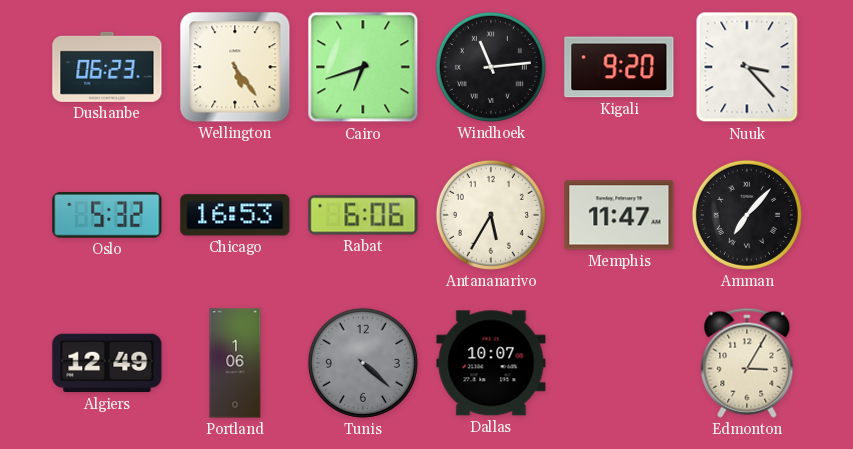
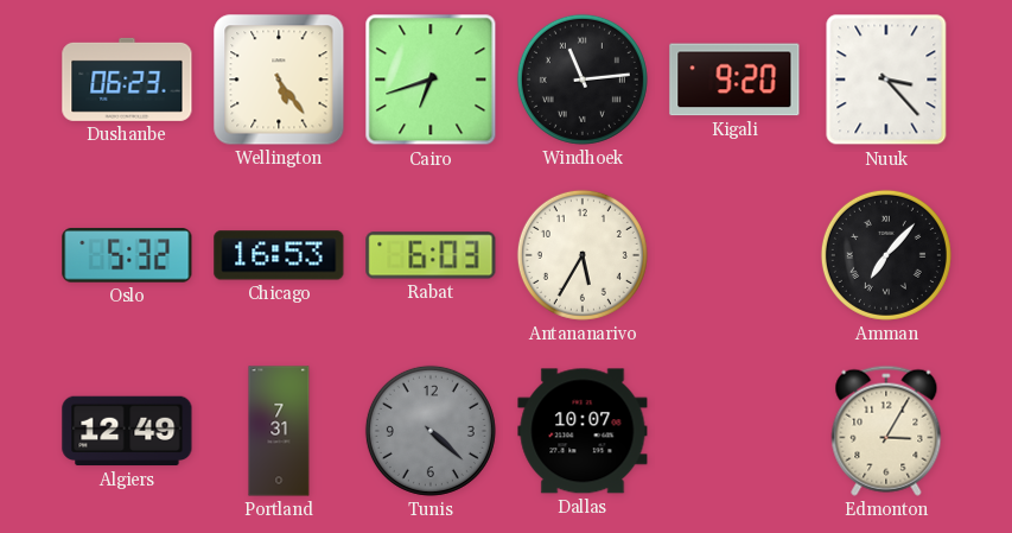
Rabat: 6:06 -> 6:03
Memphis: 11:47 -> none
Portland: 1:06 -> 7:31
